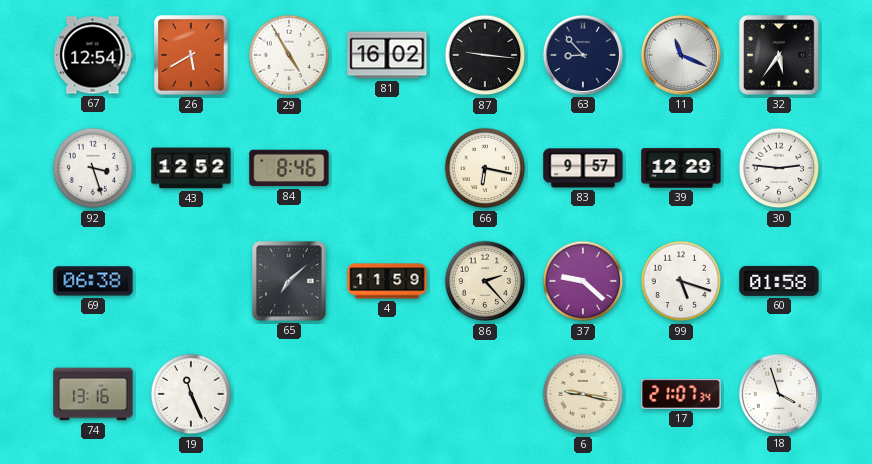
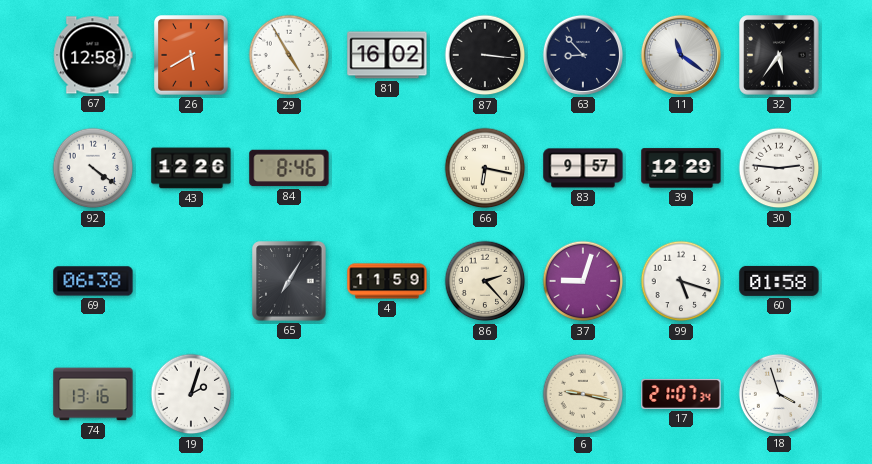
67: 12:54 -> 12:58
87: 9:16 -> 3:16
11: 11:19 -> 11:21
92: 3:27 -> 4:21
43: 12:52 -> 12:26
65: 7:08 -> 7:05
37: 9:22 -> 9:03
19: 11:26 -> 2:03
